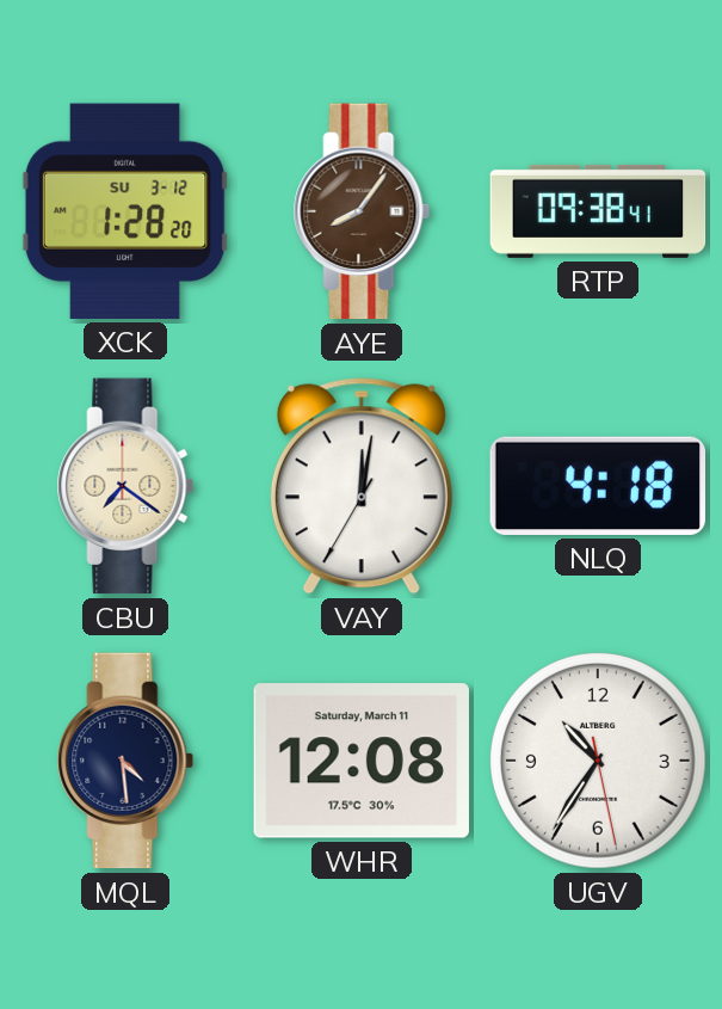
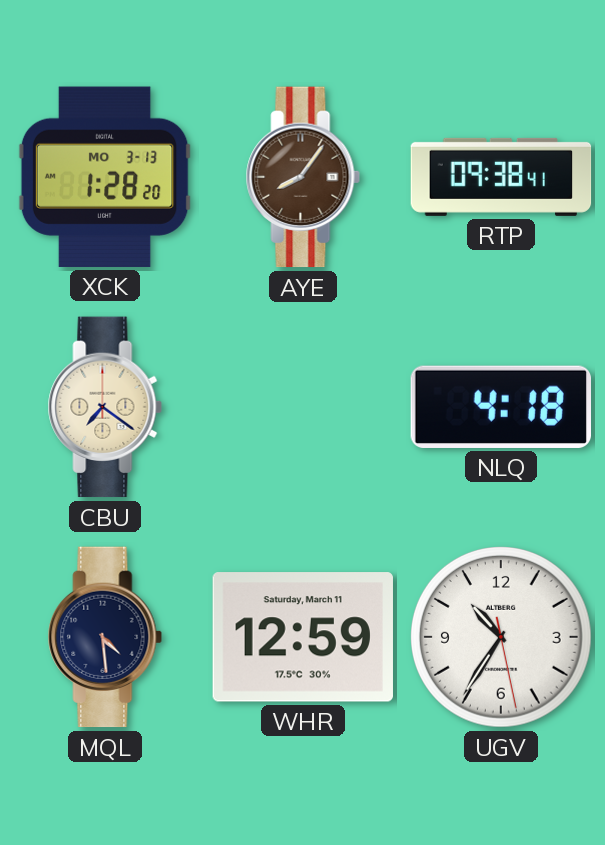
XCK date: SU 3-12 -> MO 3-13
VAY: 12:01 -> none
WHR: 12:08 -> 12:59
